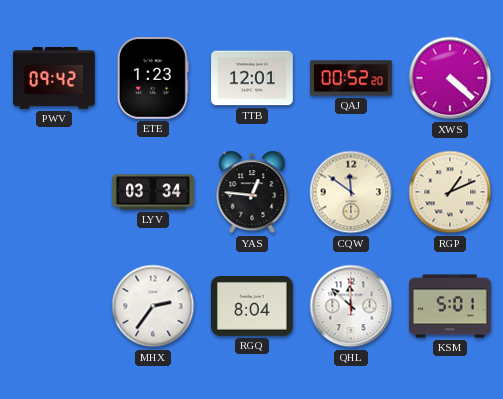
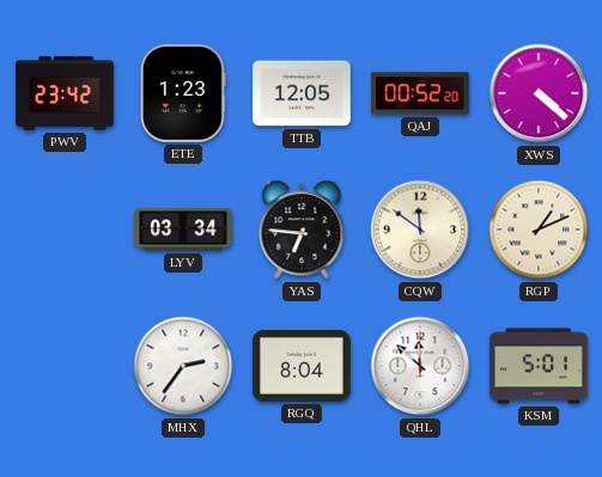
PWV: 09:42 -> 23:42
TTB: 12:01 -> 12:05
YAS: 12:46 -> 6:46
